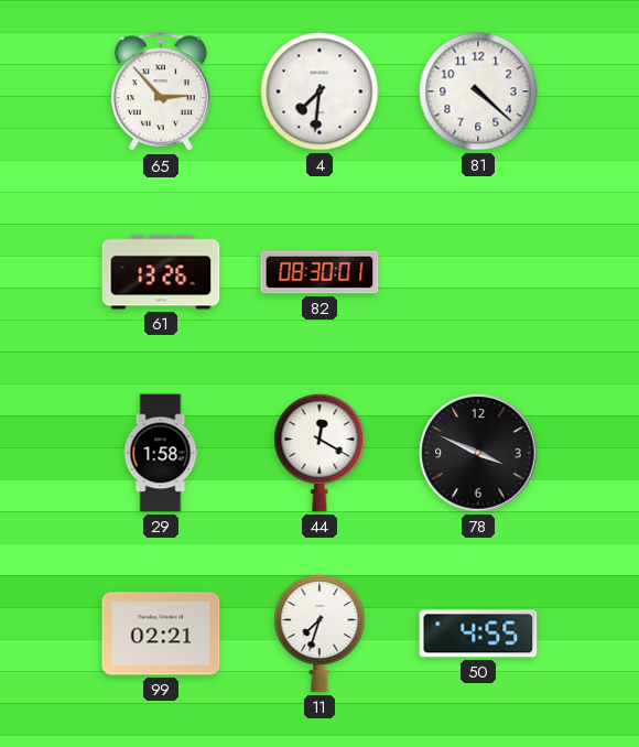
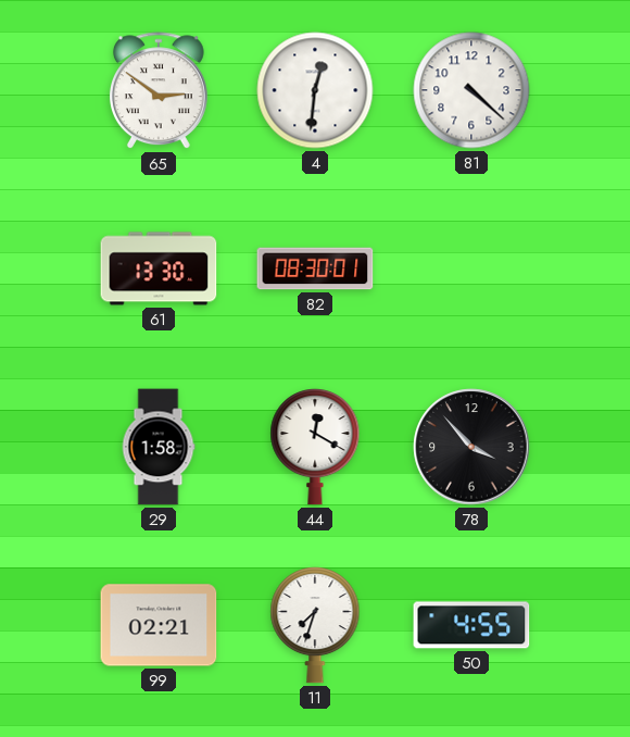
65: 2:53 -> 2:51
4: 7:31 -> 12:31
61: 13:26 -> 13:30
78: 3:49 -> 3:53
